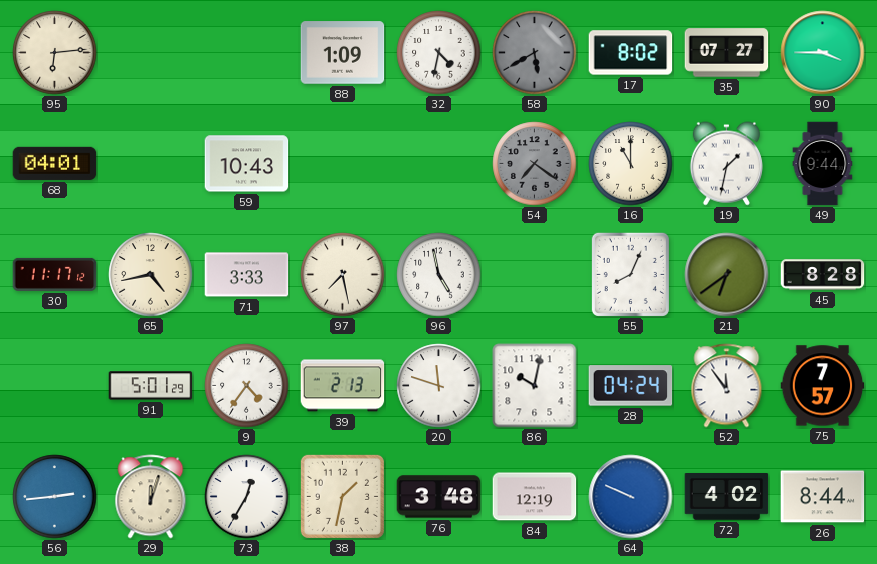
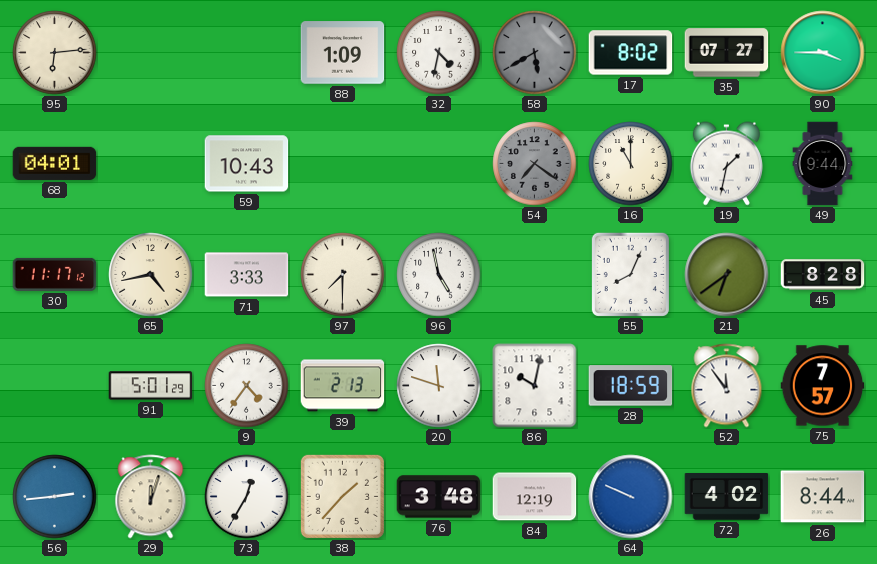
97: 7:28 -> 7:30
28: 04:24 -> 18:59
38: 1:32 -> 1:37
